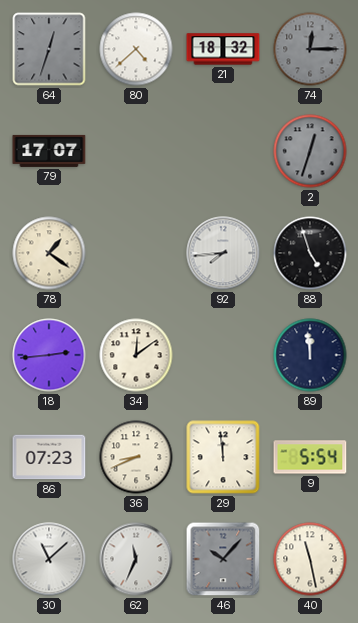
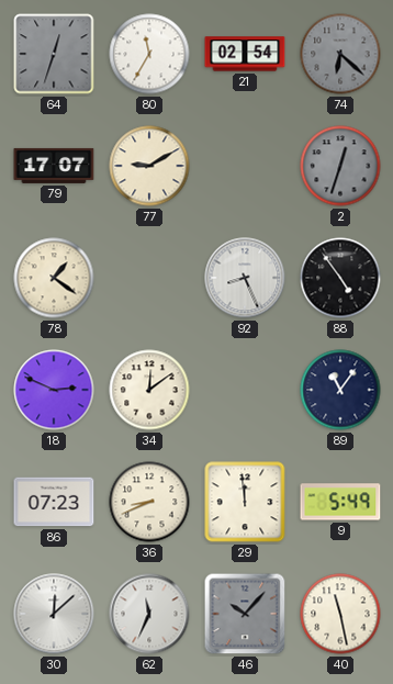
80: 4:38 -> 11:35
21: 18:32 -> 02:54
74: 12:15 -> 6:22
77: none -> 9:10
92: 7:44 -> 8:26
88: 4:57 -> 4:54
18: 2:44 -> 2:49
89: 11:59 -> 11:06
9: 5:54 -> 5:49
30: 11:08 -> 12:08
